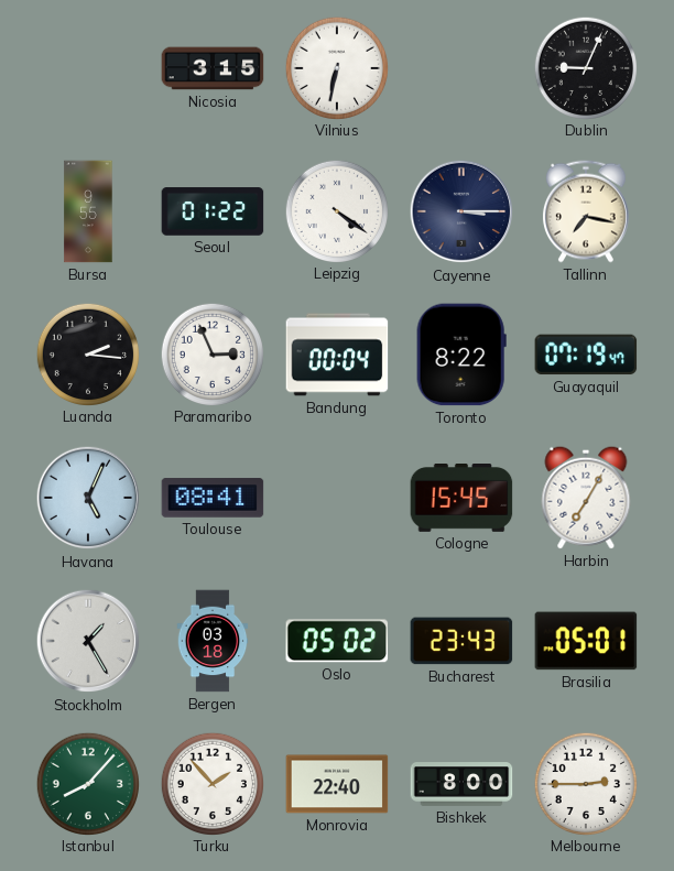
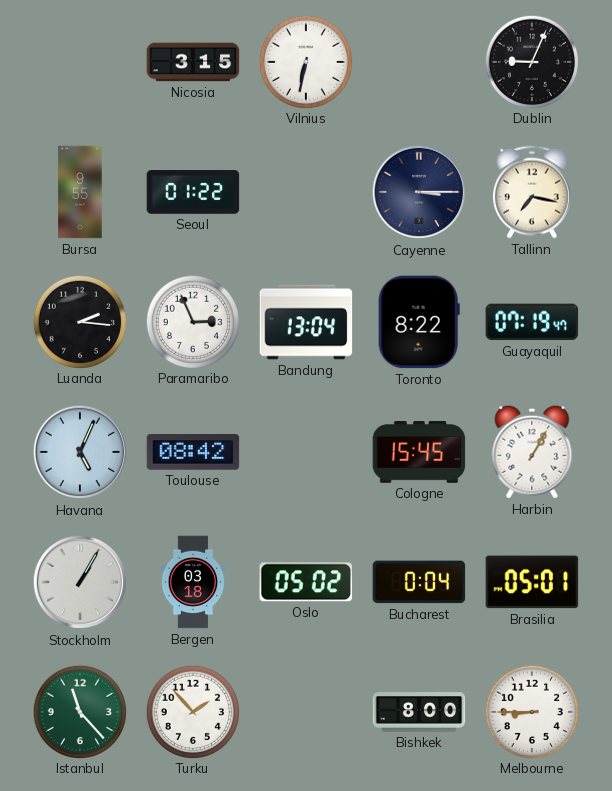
Leipzig: 4:21 -> none
Bandung: 00:04 -> 13:04
Toulouse: 08:41 -> 08:42
Harbin: 7:05 -> 1:05
Stockholm: 1:25 -> 1:05
Bucharest: 23:43 -> 0:04
Istanbul: 8:07 -> 11:23
Monrovia: 22:40 -> none
Melbourne: 2:45 -> 8:45
